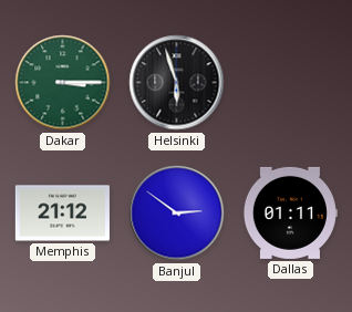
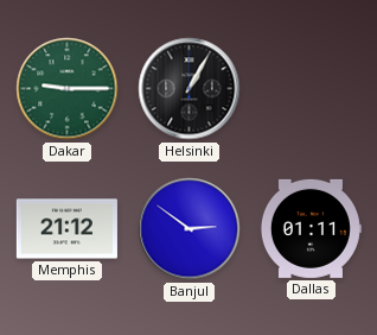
Dakar: 3:15 -> 9:15
Helsinki: 5:57 -> 1:05
